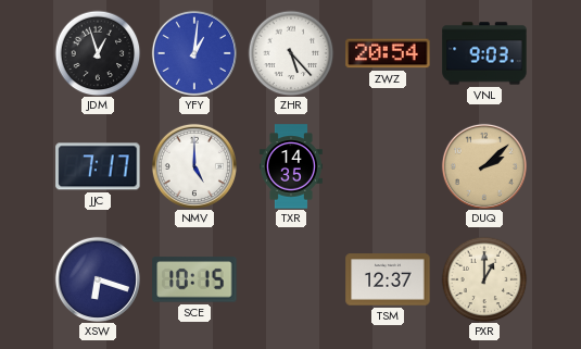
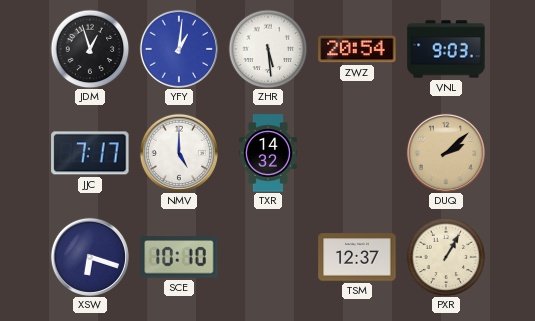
ZHR: 5:23 -> 5:29
TXR: 14:35 -> 14:32
SCE: 10:15 -> 10:10
PXR: 1:00 -> 1:05
